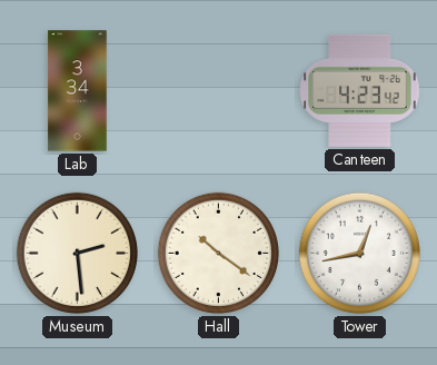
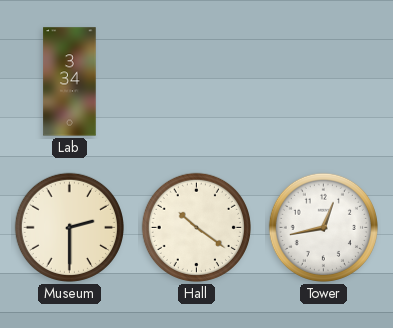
Canteen: 4:23 -> none
Museum: 2:29 -> 2:30
